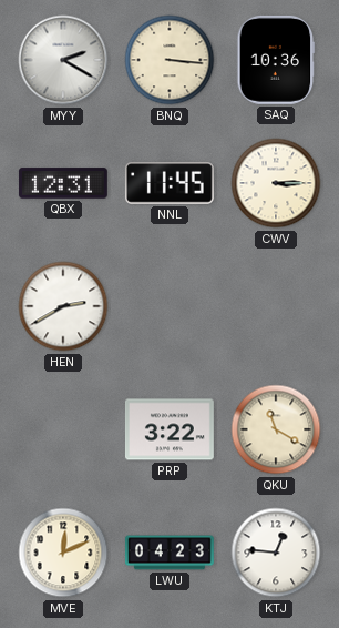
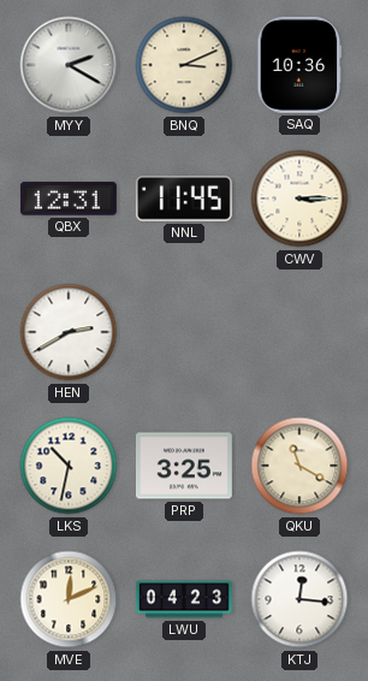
BNQ: 3:16 -> 3:11
LKS: none -> 10:32
PRP: 3:22 -> 3:25
KTJ: 12:46 -> 12:16
